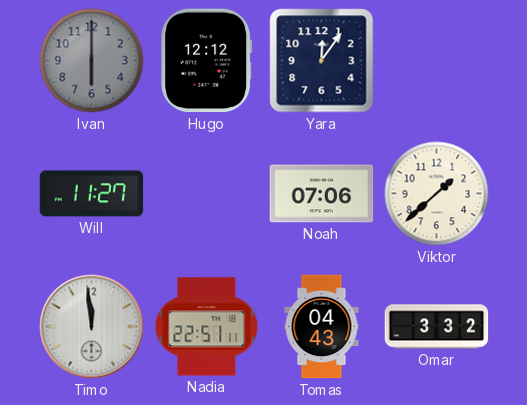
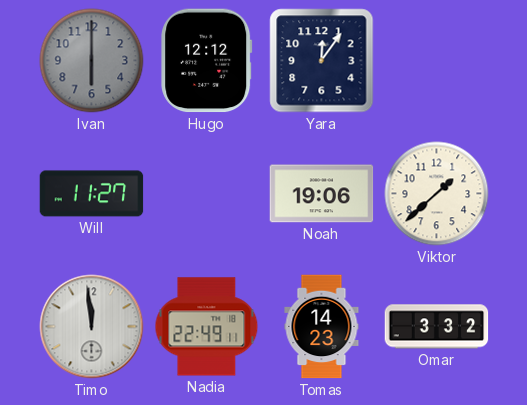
Noah: 07:06 -> 19:06
Nadia: 22:51 -> 22:49
Tomas: 04:43 -> 14:23
